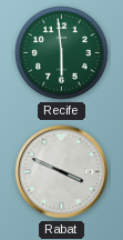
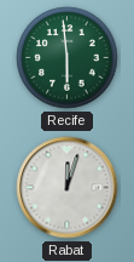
Rabat: 3:49 -> 12:03
